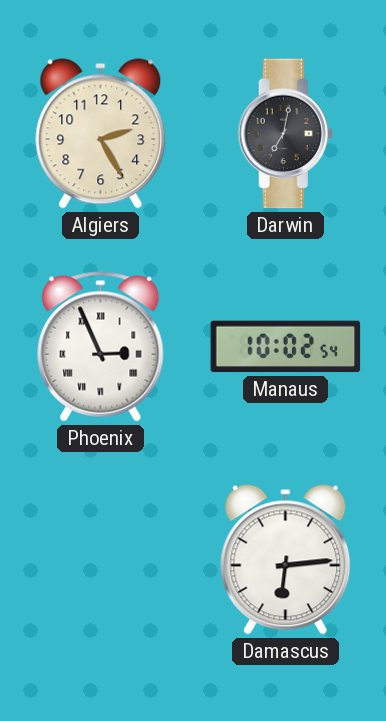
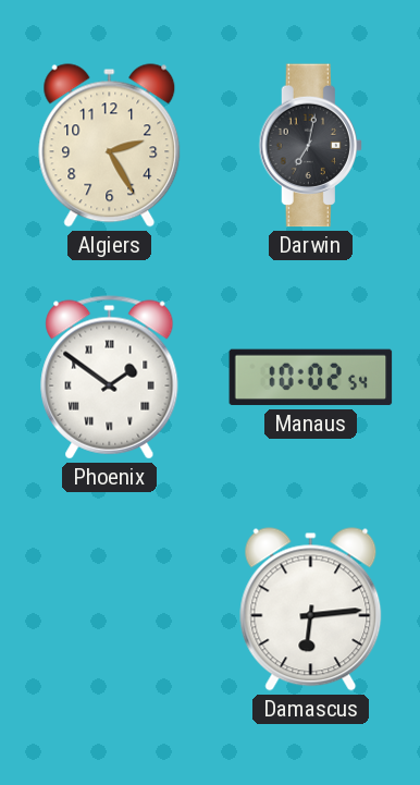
Phoenix: 2:56 -> 1:51
